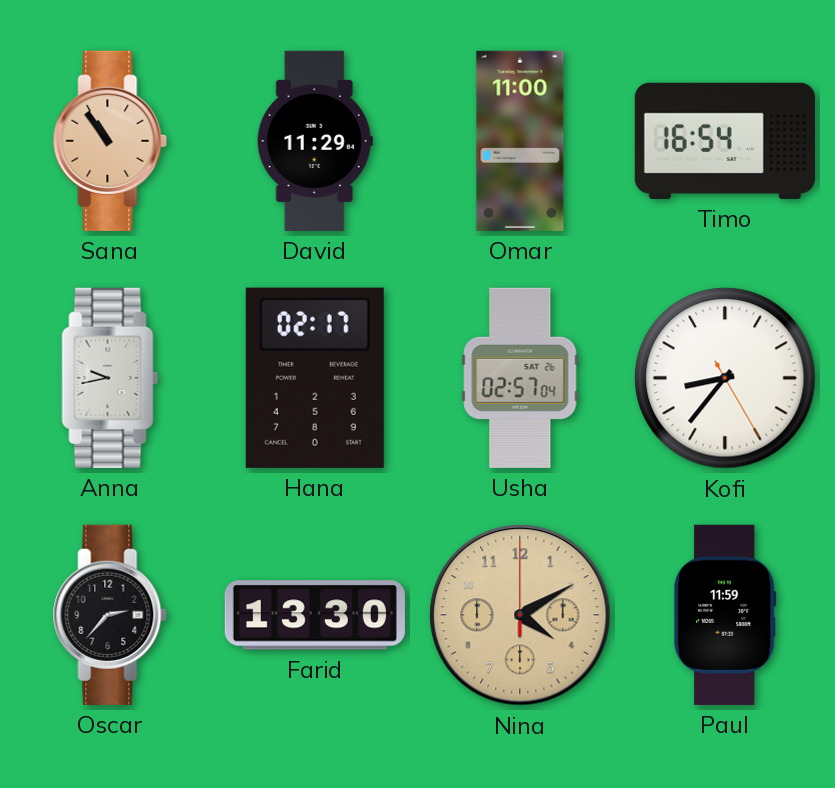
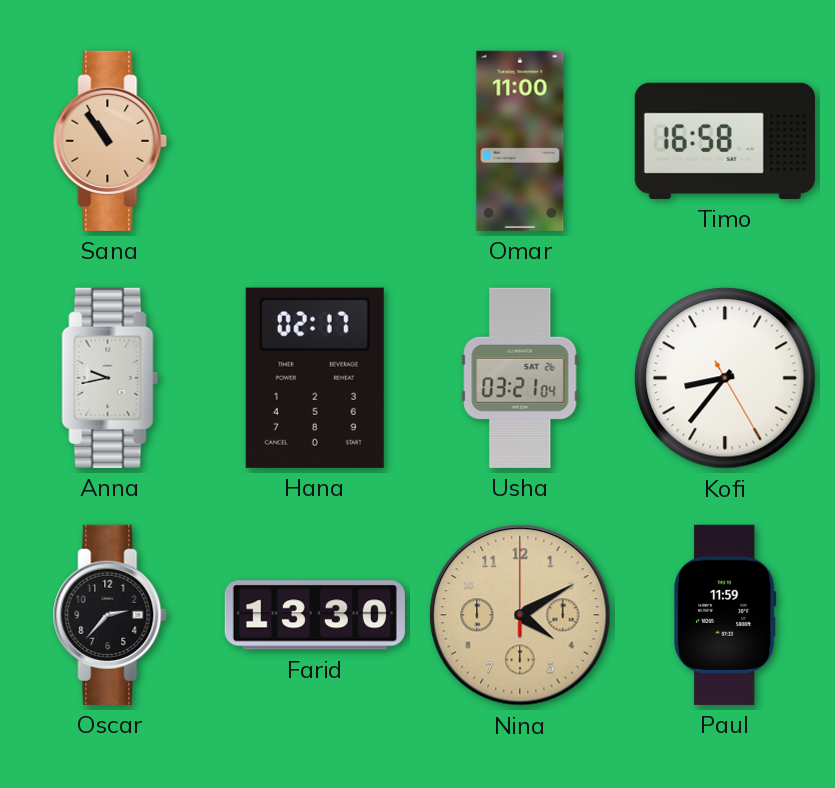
David: 11:29 -> none
Timo: 16:54 -> 16:58
Usha: 02:57 -> 03:21
